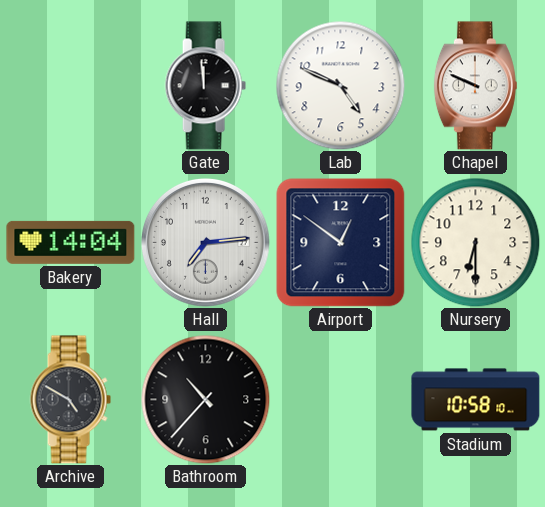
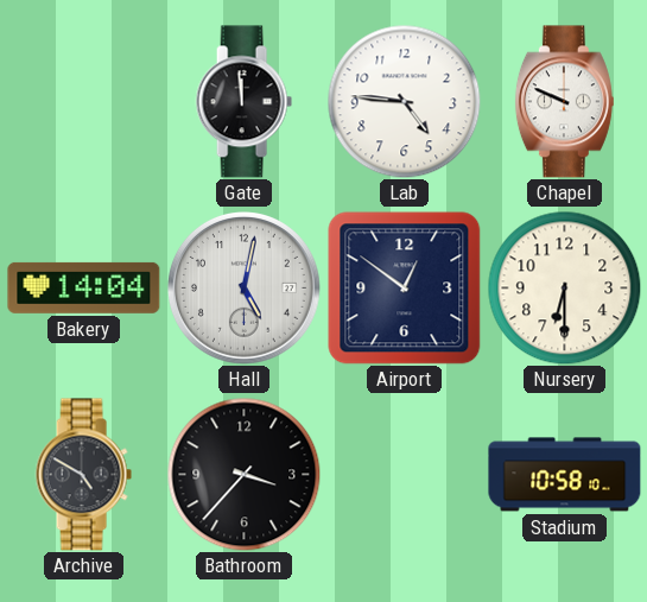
Lab: 4:49 -> 4:46
Hall: 7:14 -> 5:02
Bathroom: 10:37 -> 3:37
